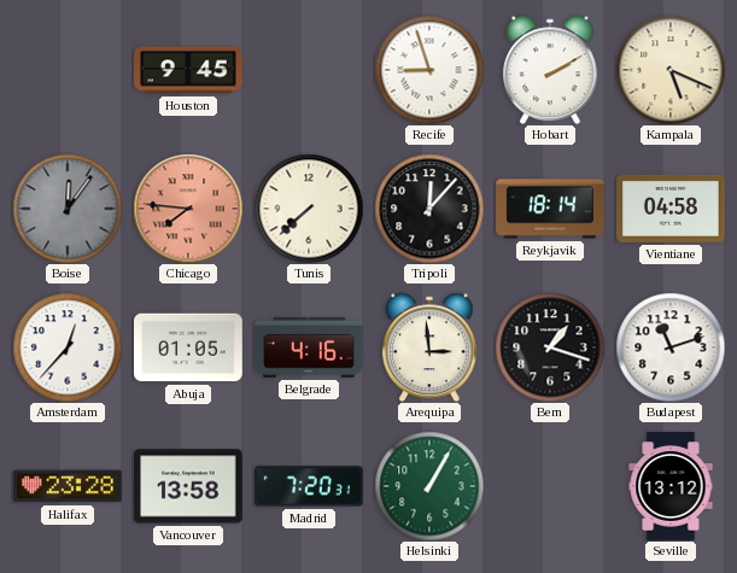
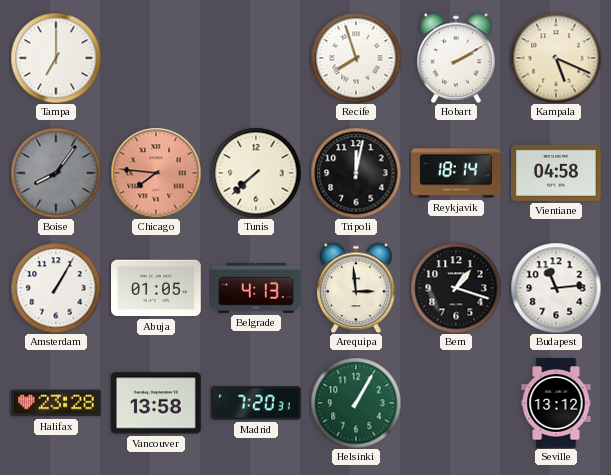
Tampa: none -> 7:00
Houston: 9:45 -> none
Recife: 8:57 -> 7:57
Boise: 12:06 -> 8:06
Tripoli: 12:07 -> 12:02
Amsterdam: 12:37 -> 1:05
Belgrade: 4:16 -> 4:13
Budapest: 11:12 -> 11:14
